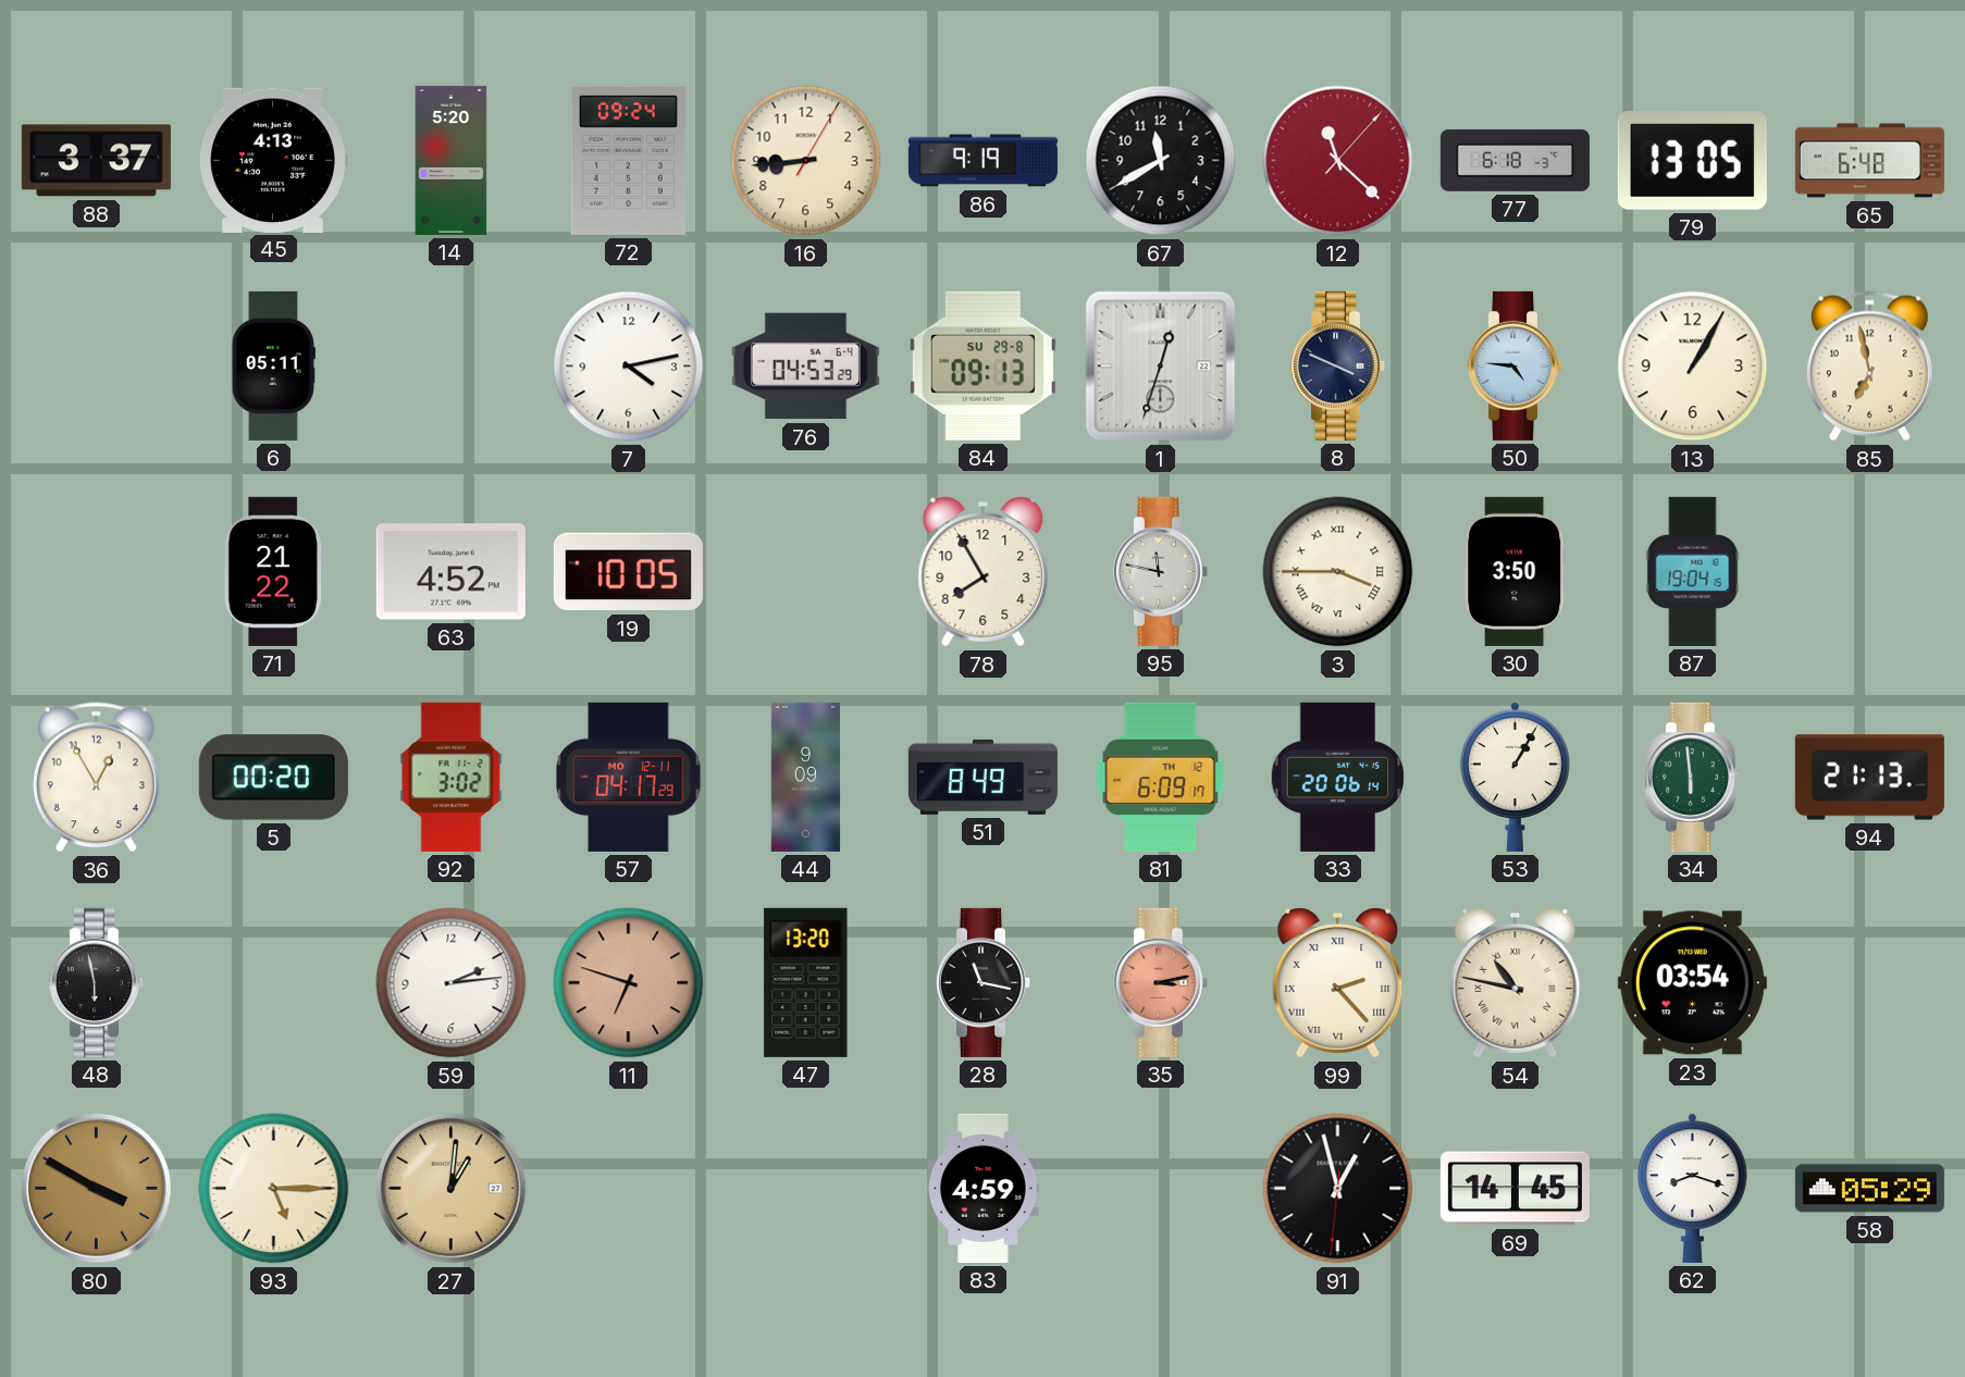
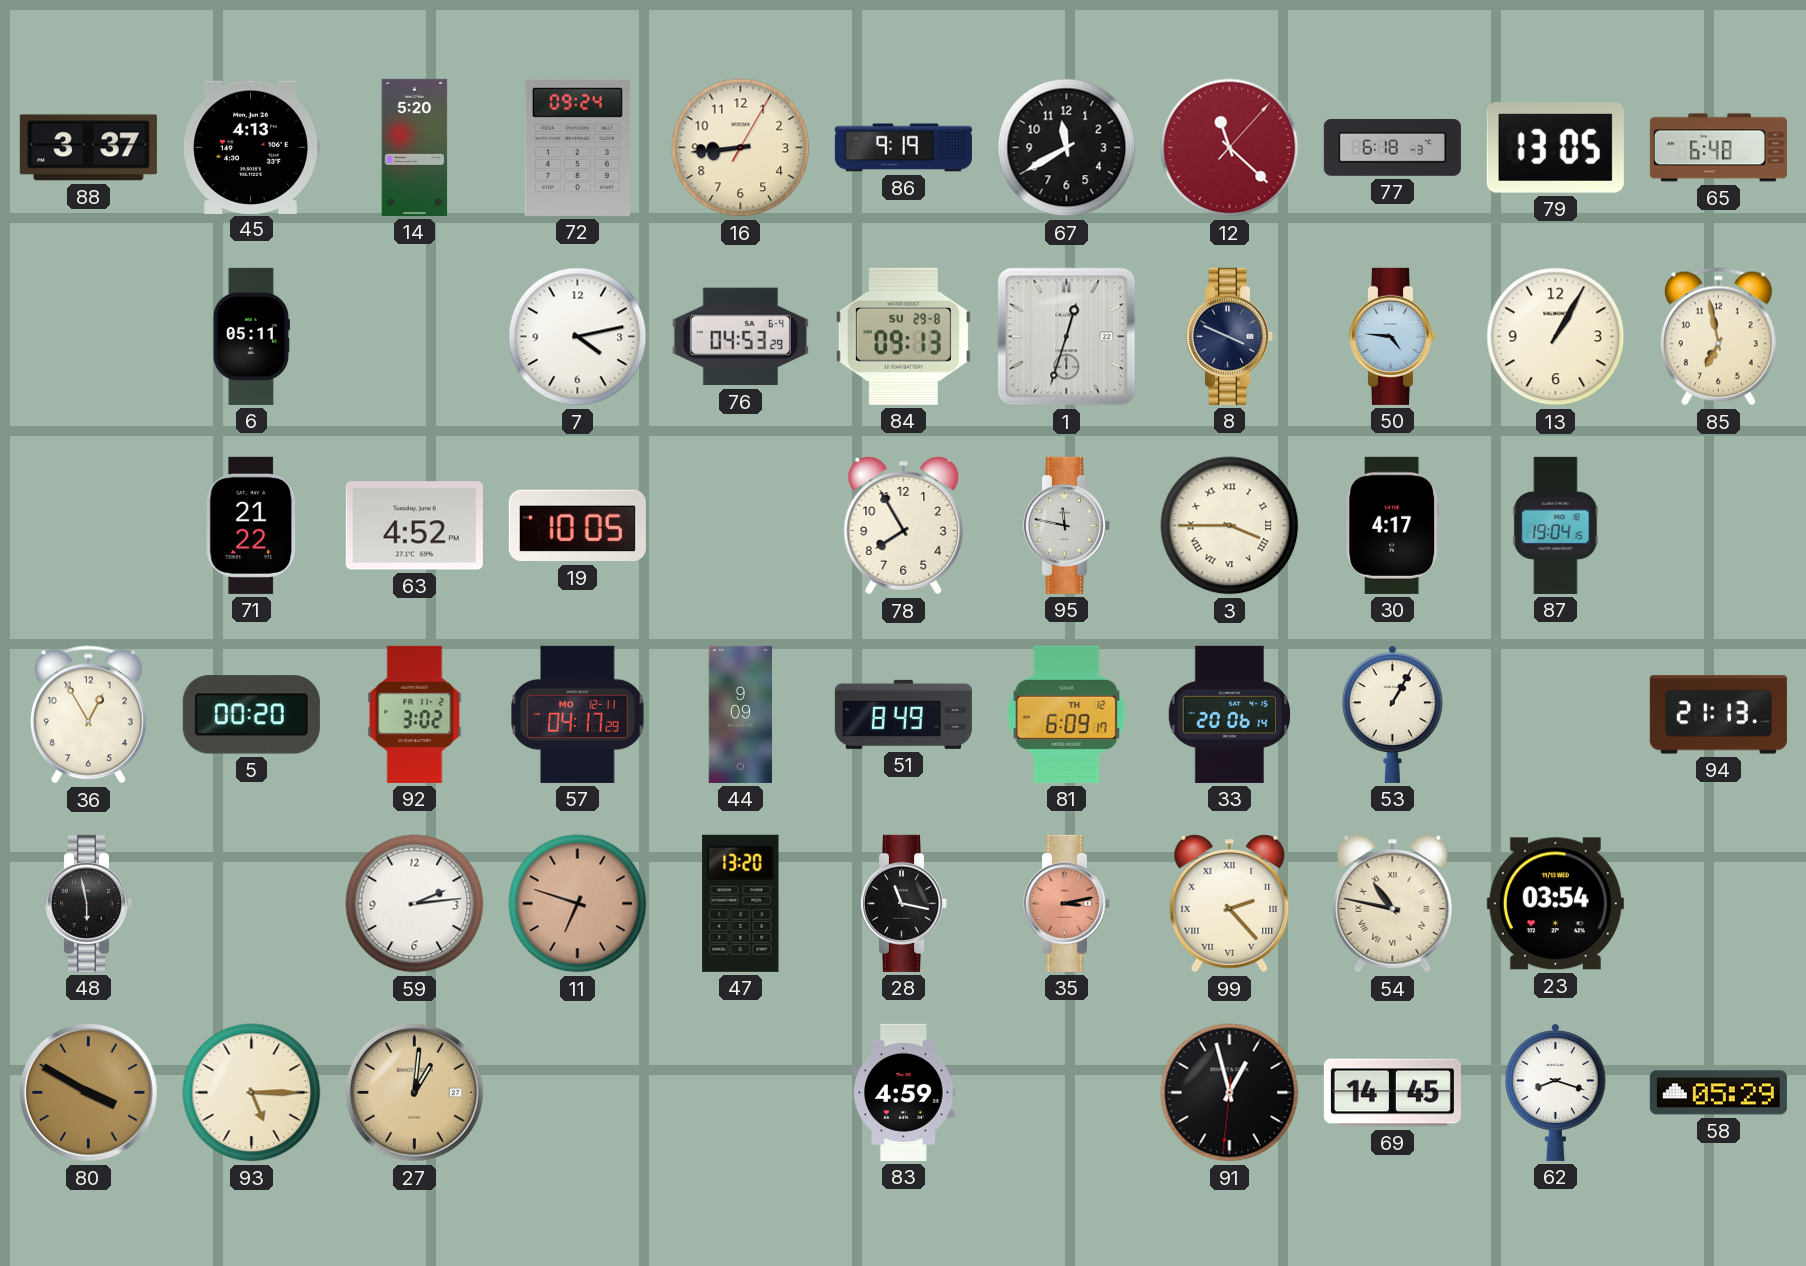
30: 3:50 -> 4:17
34: 5:59 -> none
